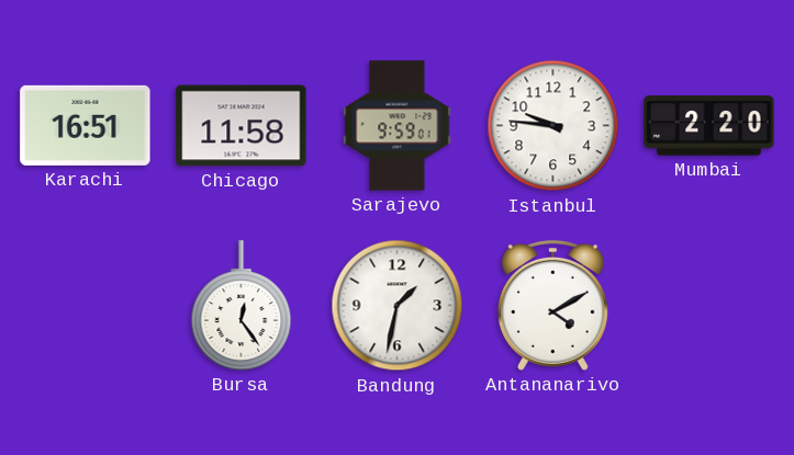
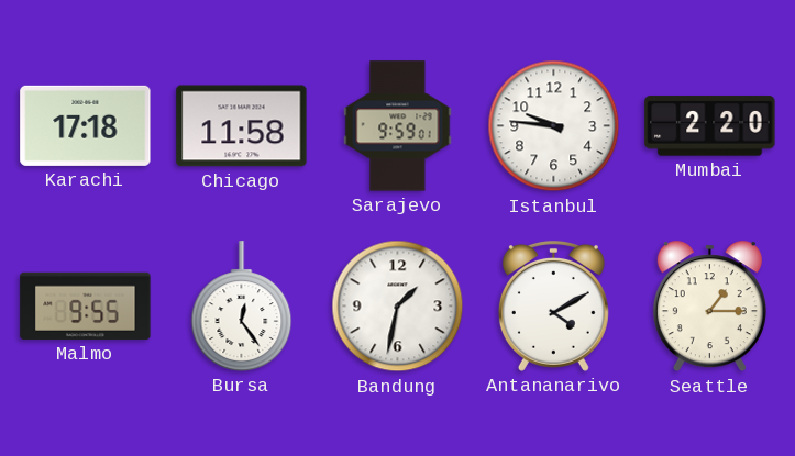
Karachi: 16:51 -> 17:18
Malmo: none -> 9:55
Seattle: none -> 1:15
